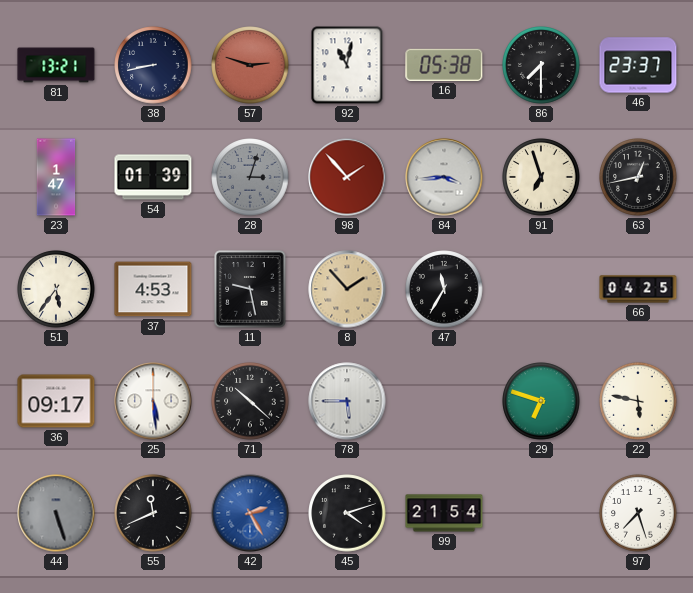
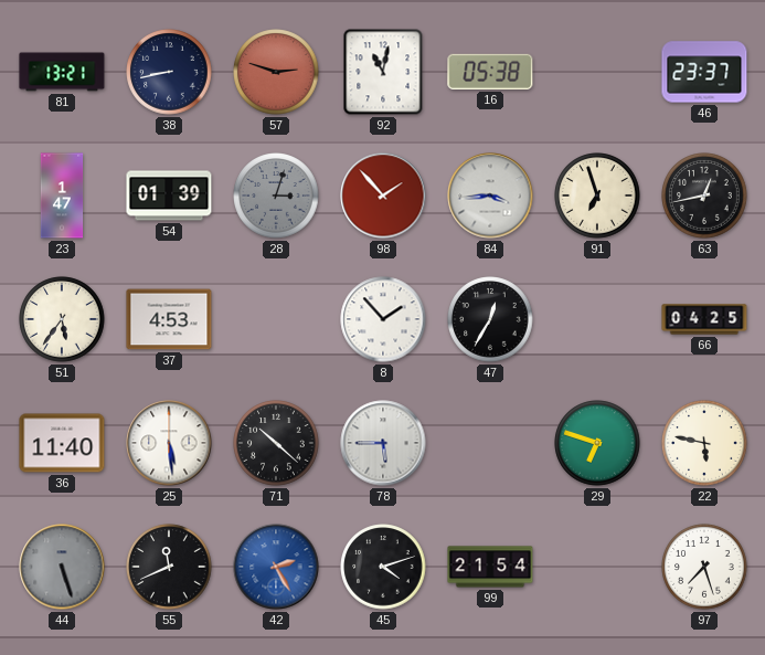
86: 7:30 -> none
11: 9:28 -> none
8 dial: champagne -> white
47: 11:35 -> 12:35
36: 09:17 -> 11:40
